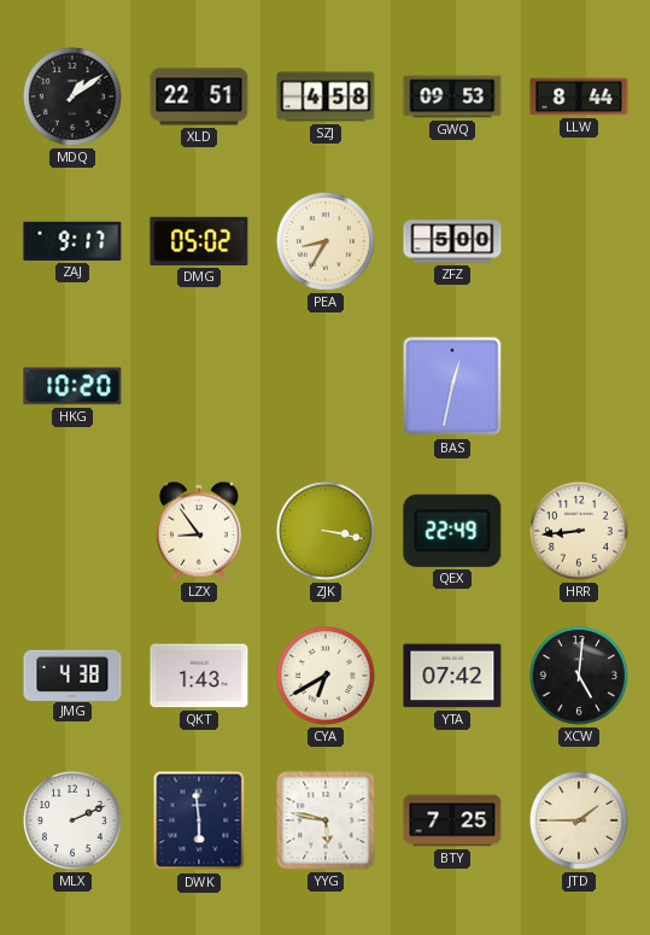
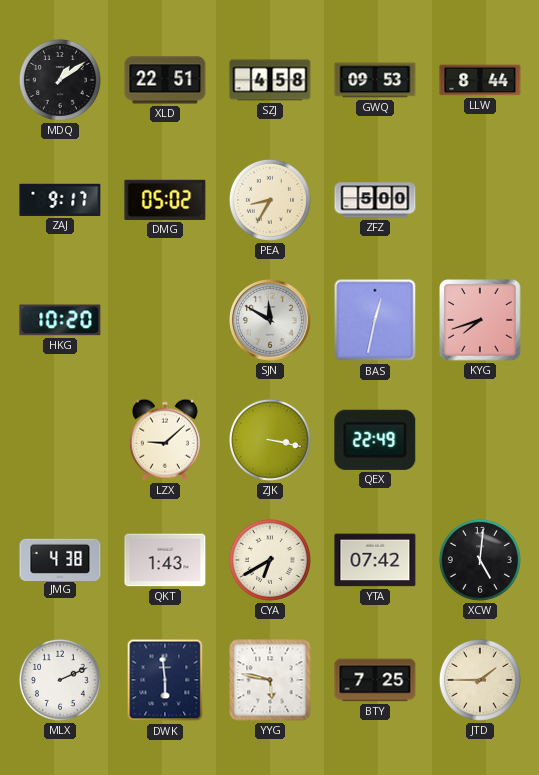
SJN: none -> 11:50
KYG: none -> 7:42
LZX: 8:54 -> 9:08
HRR: 8:44 -> none
